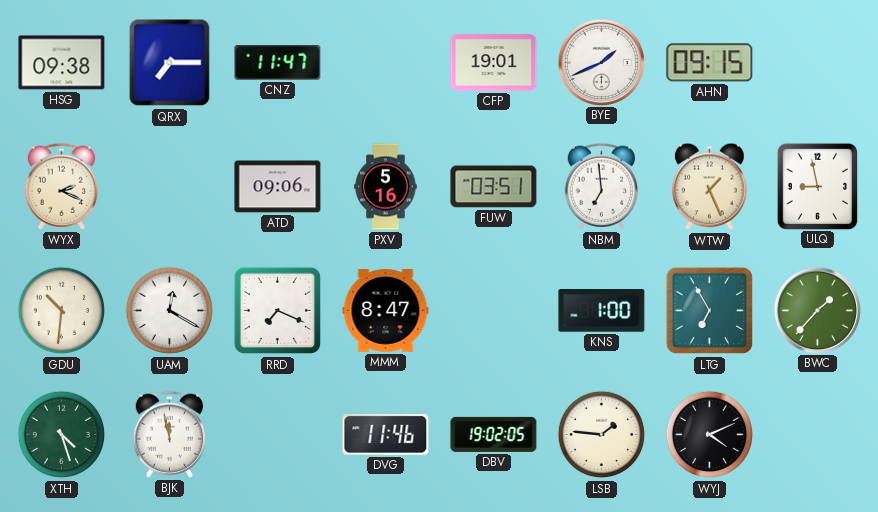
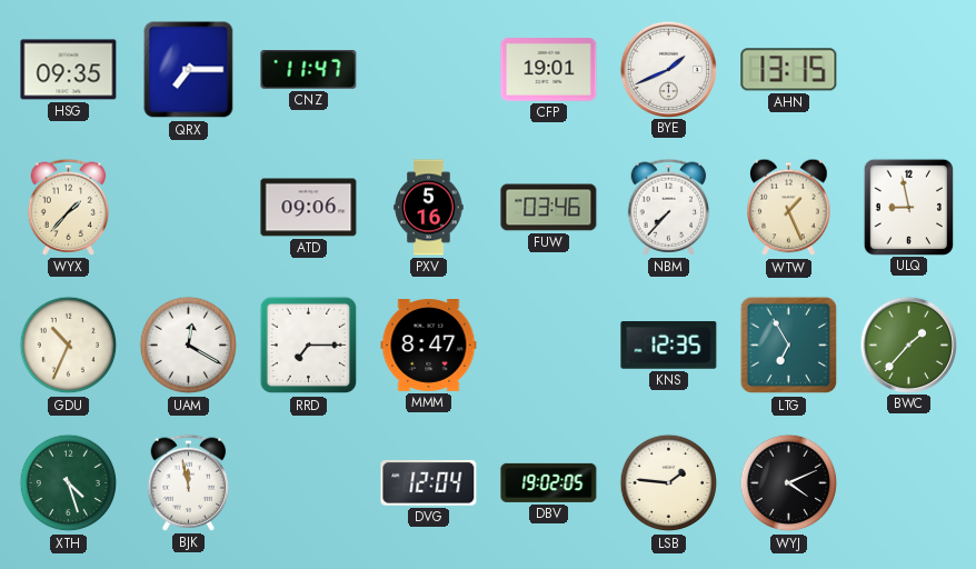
HSG: 09:38 -> 09:35
AHN: 09:15 -> 13:15
WYX: 2:19 -> 1:37
FUW: 03:51 -> 03:46
NBM: 6:59 -> 7:37
GDU: 10:31 -> 10:34
RRD: 7:19 -> 7:15
KNS: 1:00 -> 12:35
DVG: 11:46 -> 12:04
